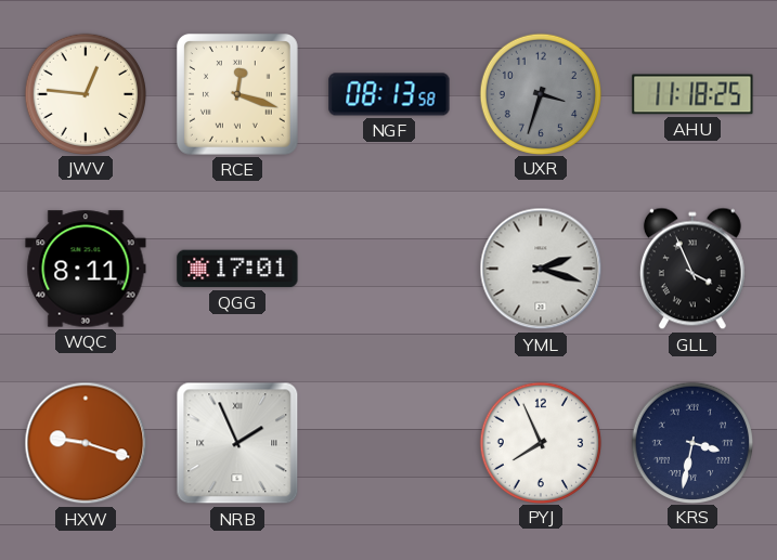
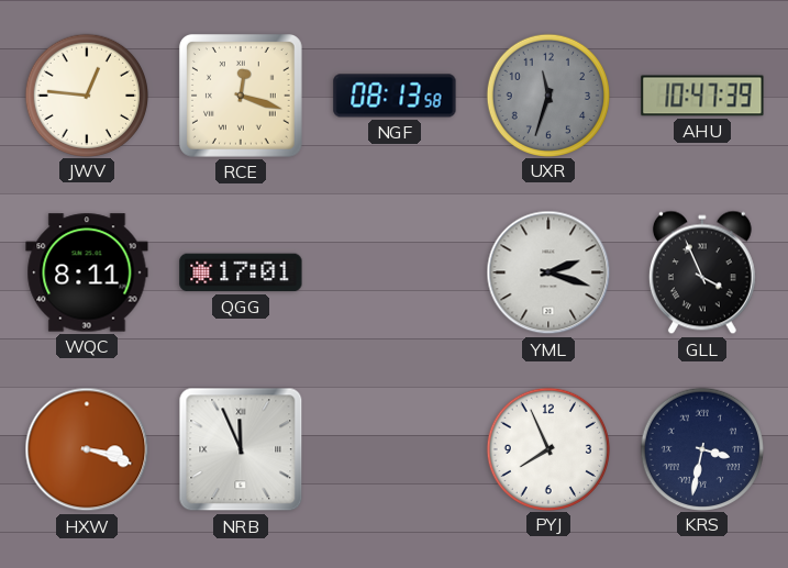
UXR: 3:33 -> 11:33
AHU: 11:18 -> 10:47
HXW: 9:18 -> 3:18
NRB: 1:56 -> 11:56
